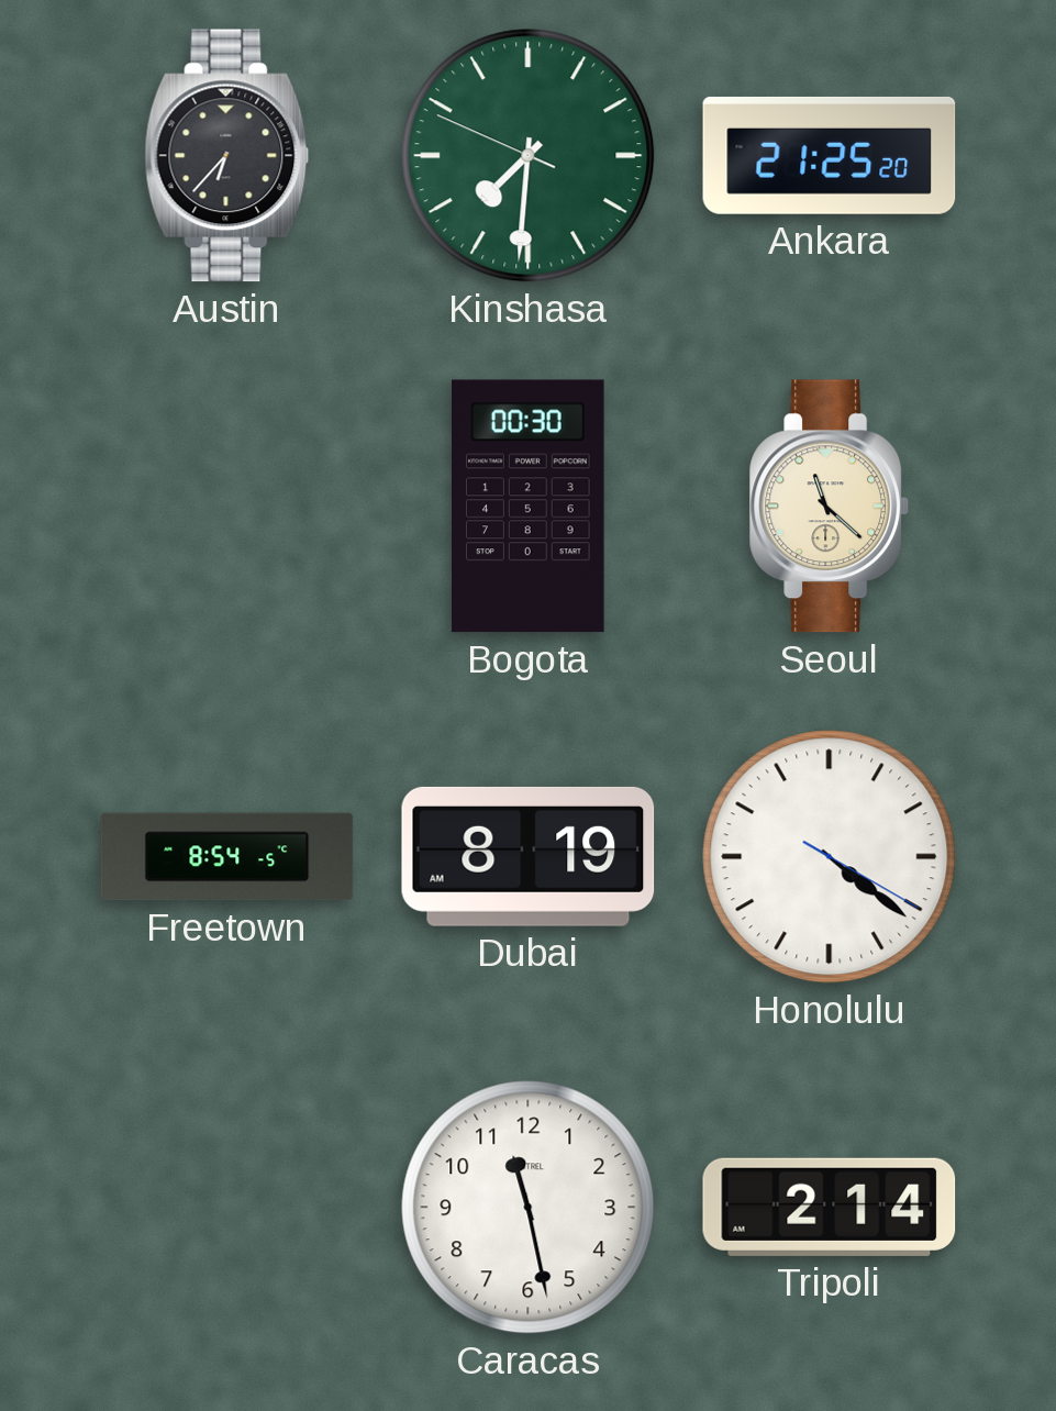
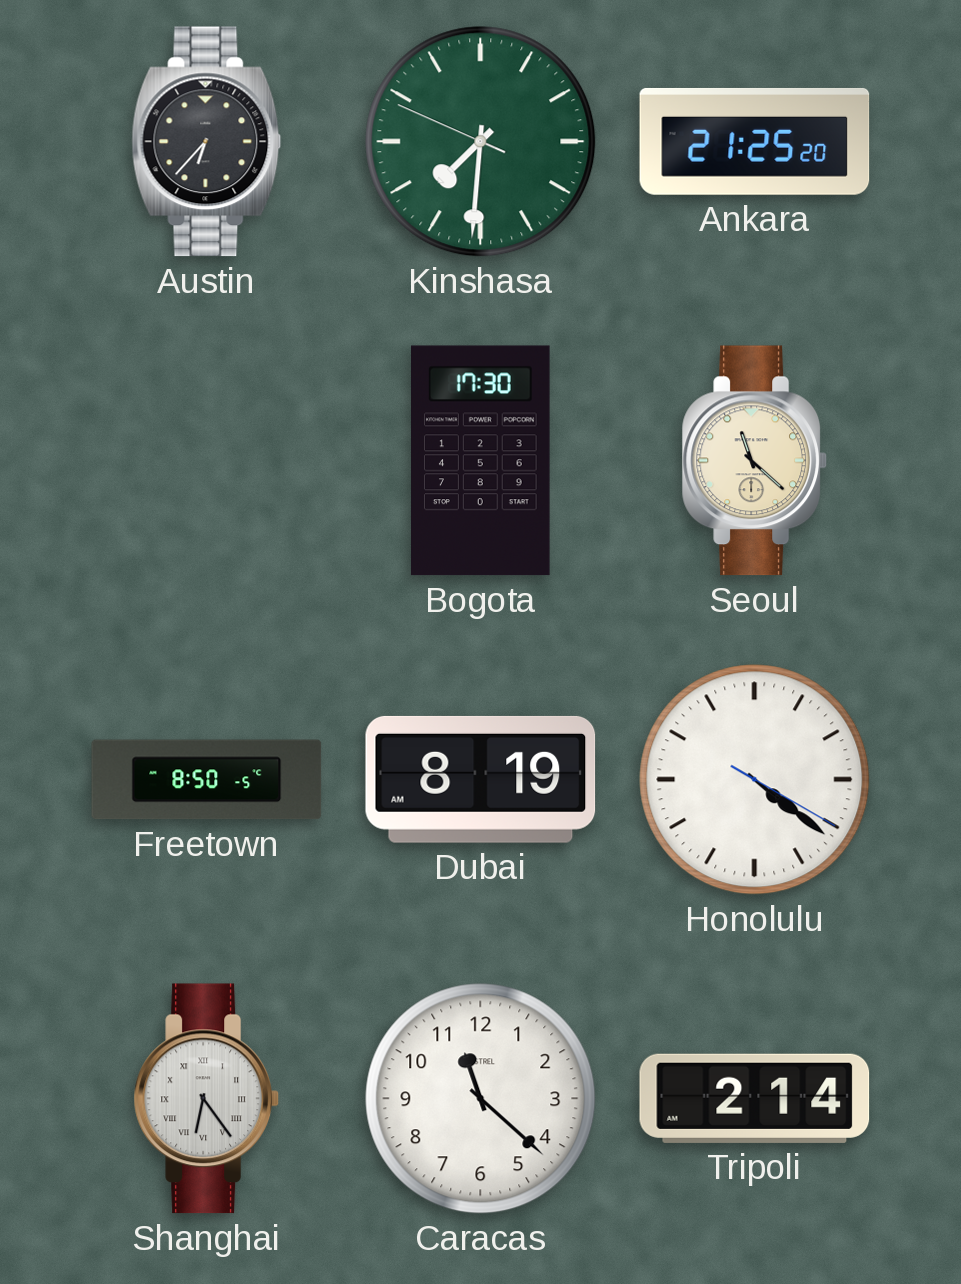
Bogota: 00:30 -> 17:30
Freetown: 8:54 -> 8:50
Shanghai: none -> 6:24
Caracas: 11:28 -> 11:22
